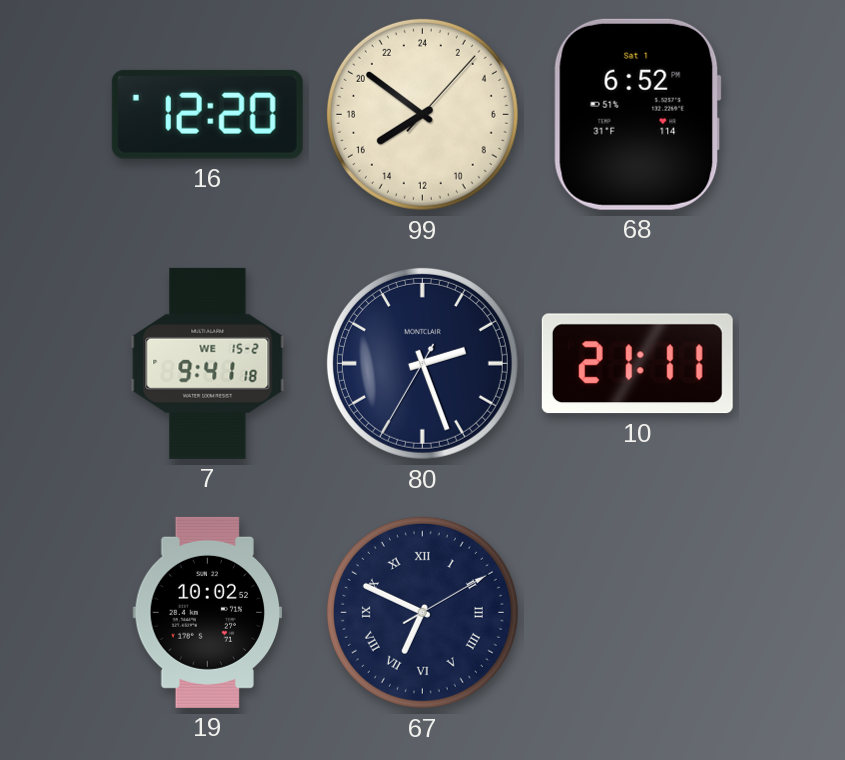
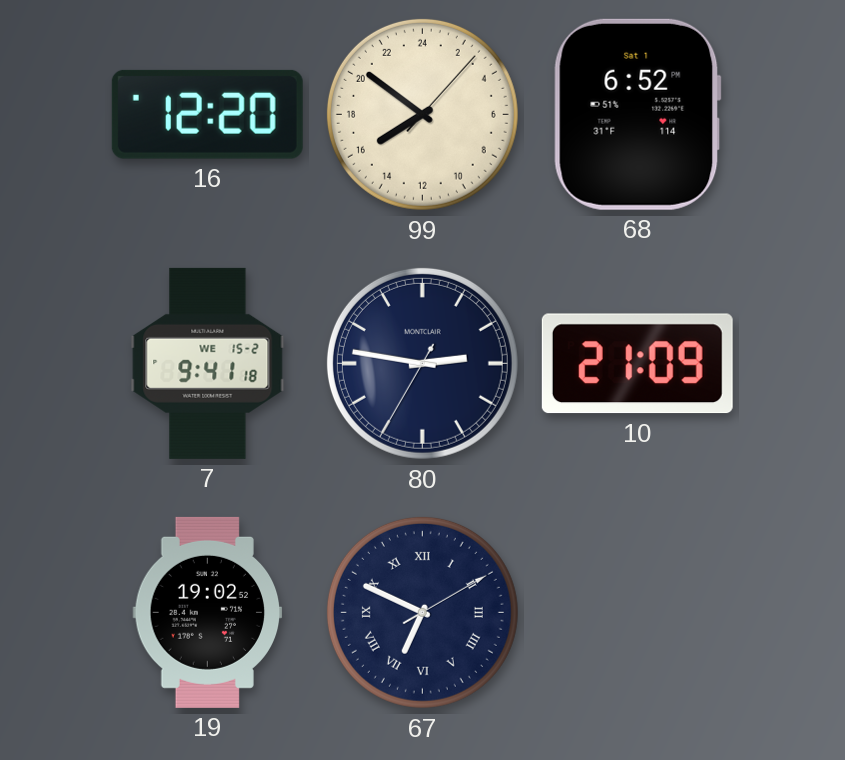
80: 2:26 -> 2:46
10: 21:11 -> 21:09
19: 10:02 -> 19:02
